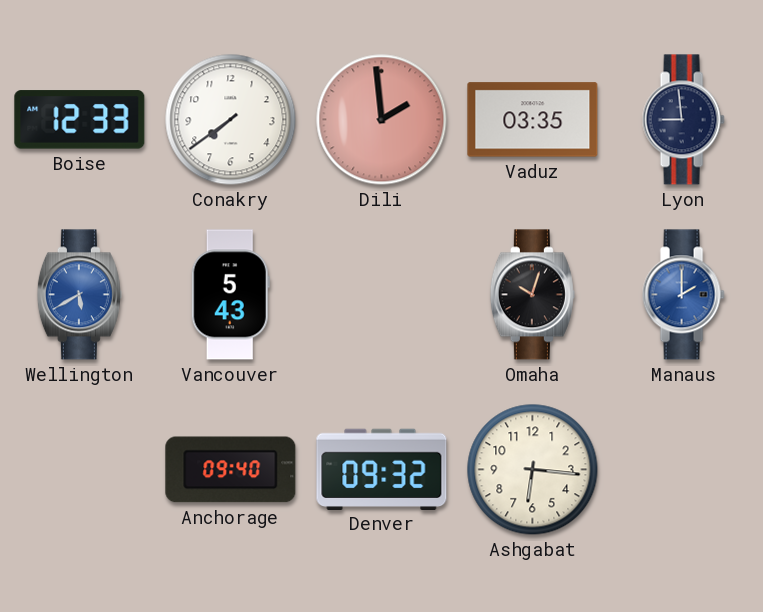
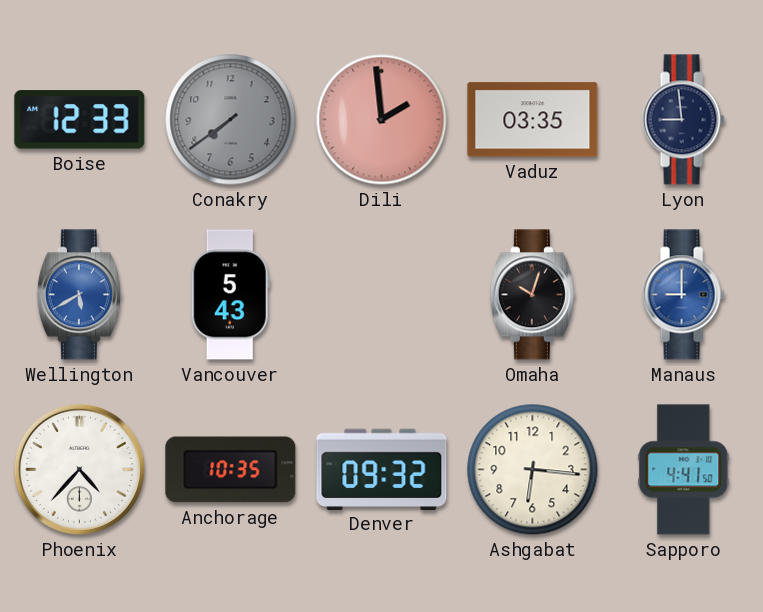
Conakry dial: white -> grey
Manaus: 2:00 -> 9:00
Phoenix: none -> 4:37
Anchorage: 09:40 -> 10:35
Sapporo: none -> 4:41
